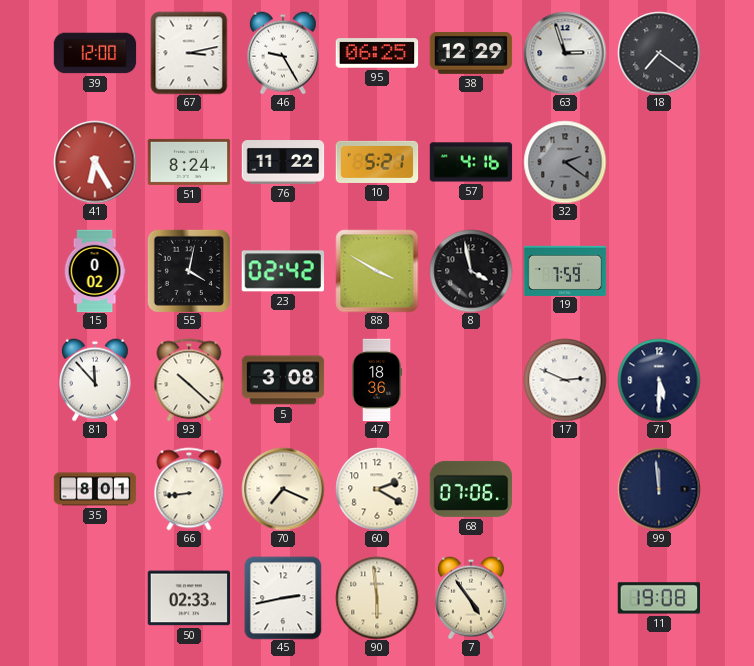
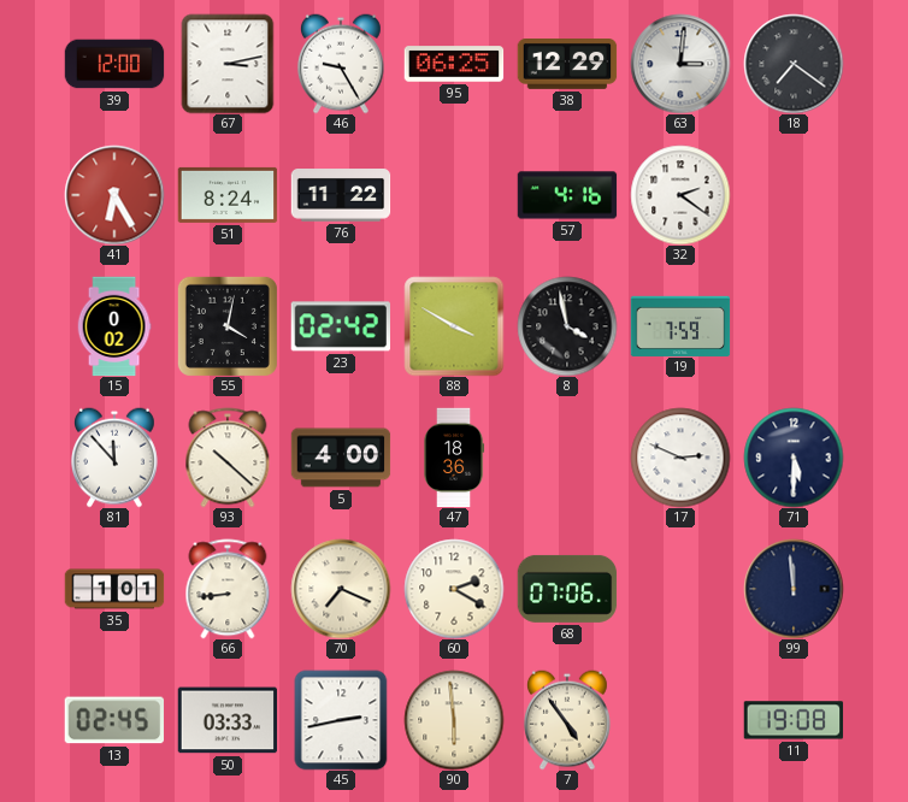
63: 2:57 -> 3:01
10: 5:21 -> none
32 dial: grey -> white
5: 3:08 -> 4:00
35: 8:01 -> 1:01
13: none -> 02:45
50: 02:33 -> 03:33
